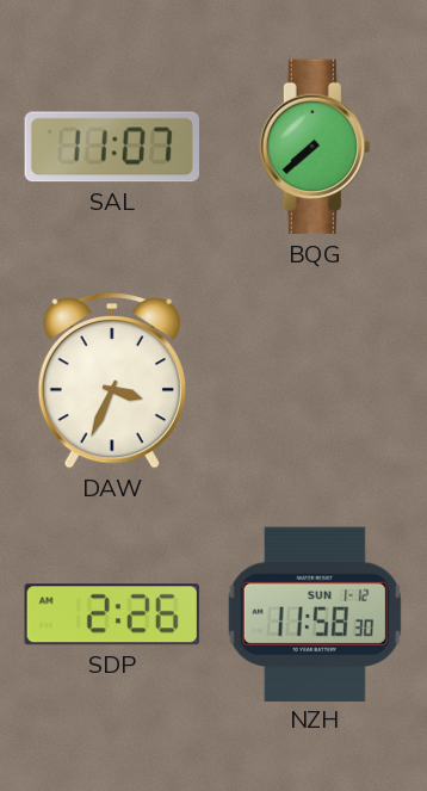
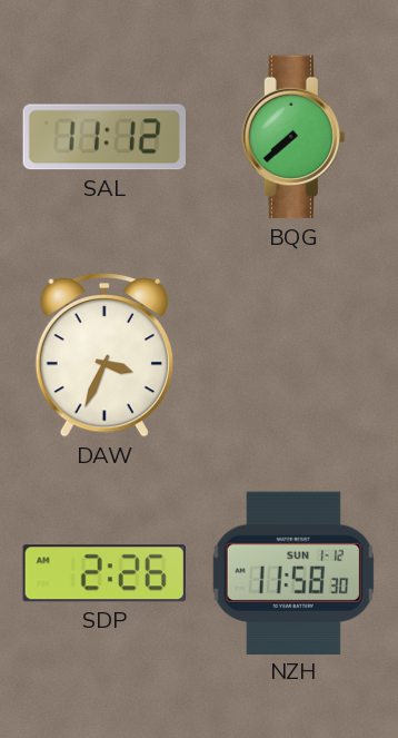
SAL: 11:07 -> 11:12
